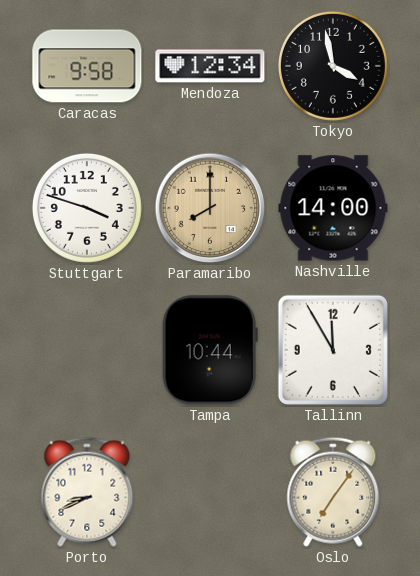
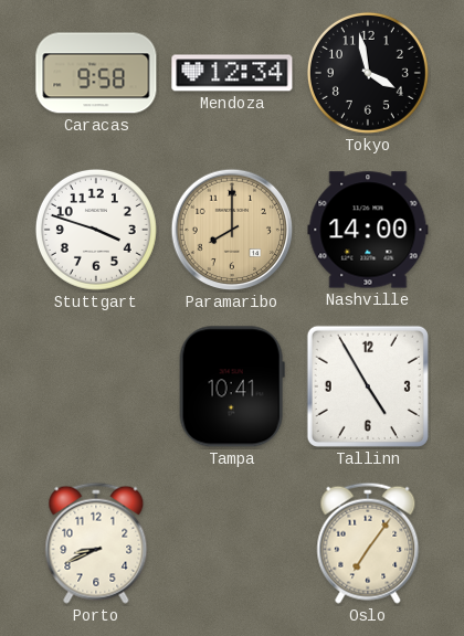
Tampa: 10:44 -> 10:41
Tallinn: 11:55 -> 4:55
